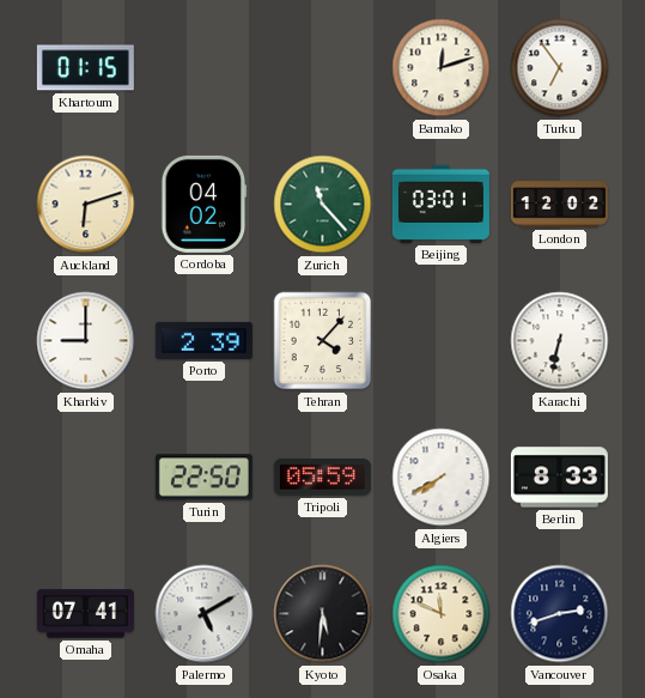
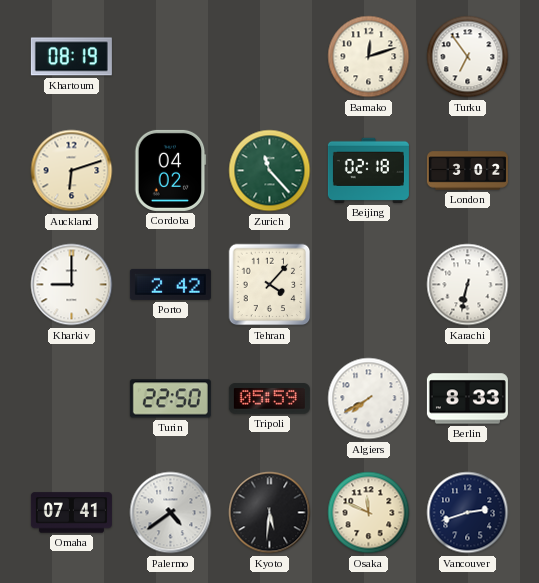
Khartoum: 01:15 -> 08:19
Beijing: 03:01 -> 02:18
London: 12:02 -> 3:02
Porto: 2:39 -> 2:42
Palermo: 5:10 -> 4:39
